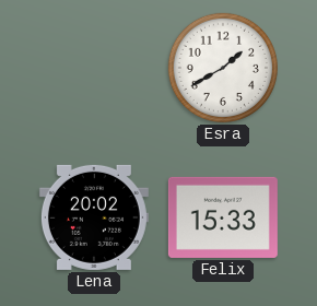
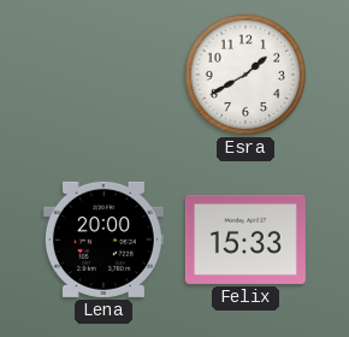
Lena: 20:02 -> 20:00
